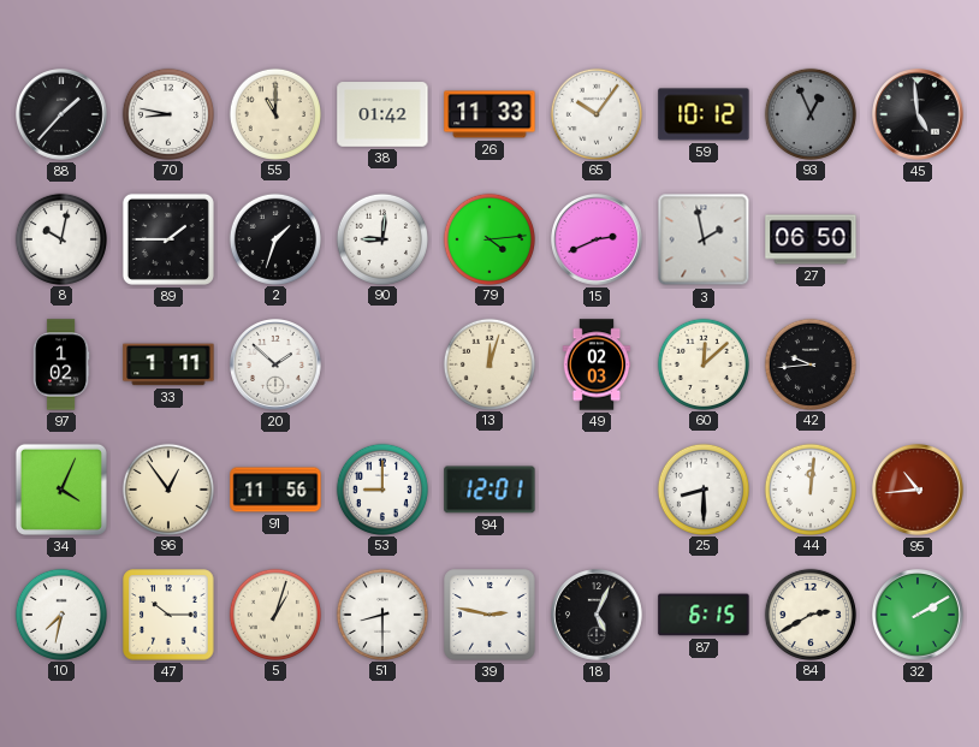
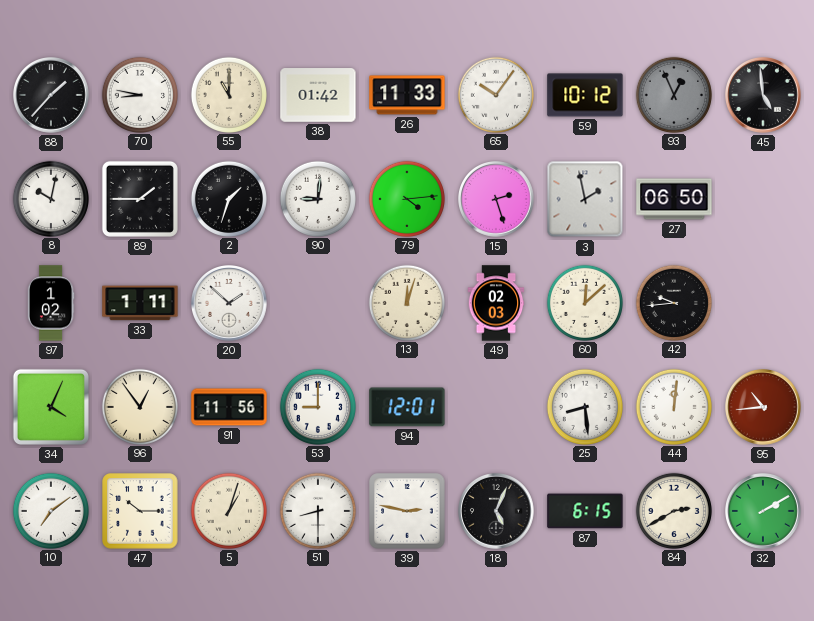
15: 2:41 -> 2:27
25: 8:30 -> 8:29
10: 7:32 -> 7:09
